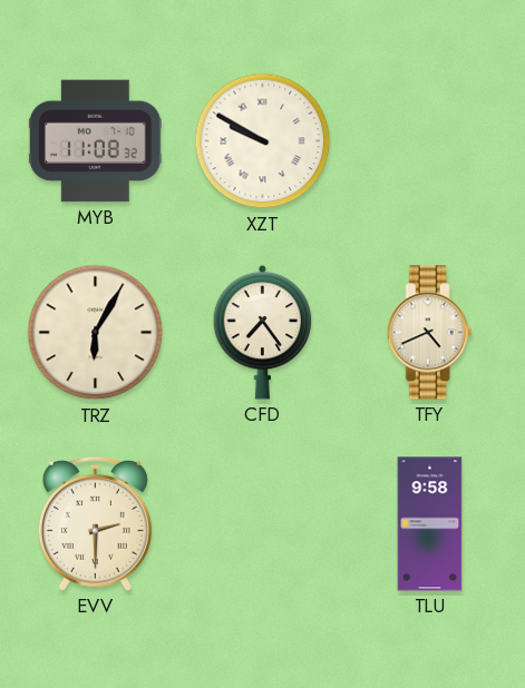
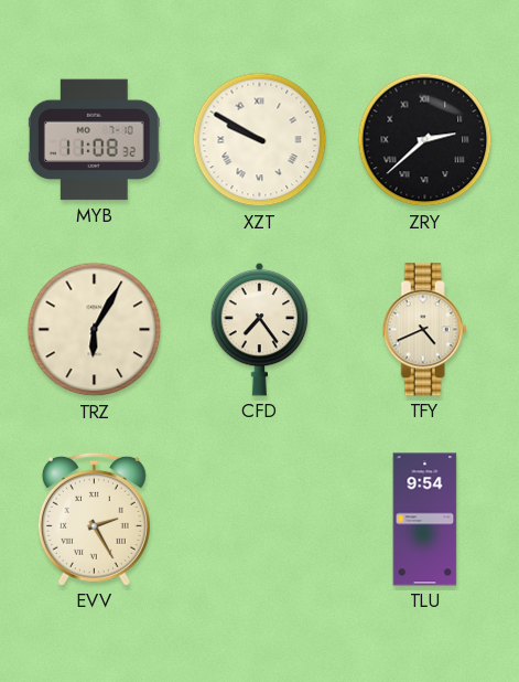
ZRY: none -> 2:38
EVV: 2:30 -> 2:25
TLU: 9:58 -> 9:54
